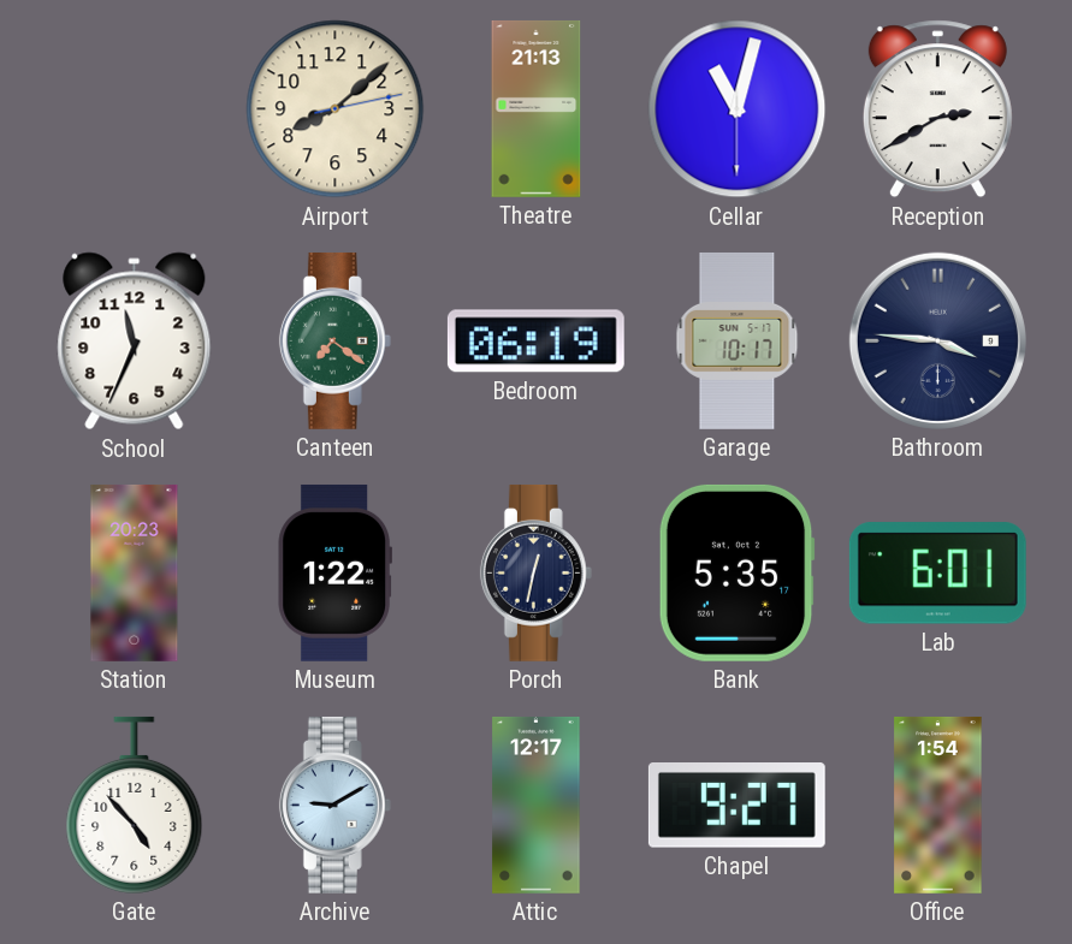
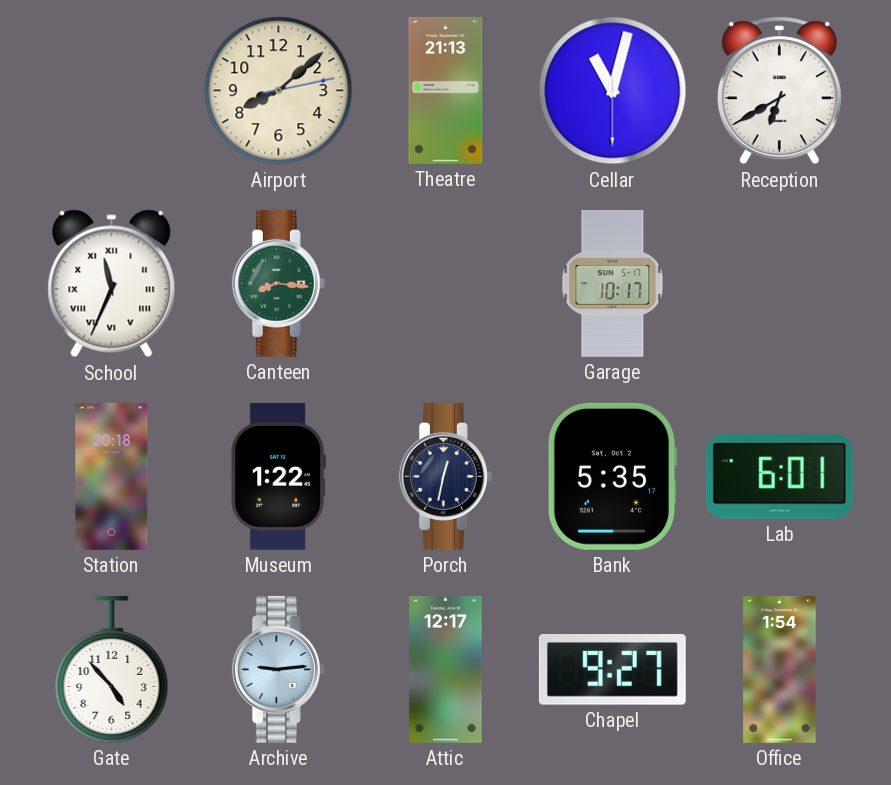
Reception: 2:40 -> 6:40
School numerals: Arabic -> Roman
Canteen: 7:21 -> 8:16
Bedroom: 06:19 -> none
Bathroom: 3:46 -> none
Station: 20:23 -> 20:18
Archive: 9:10 -> 9:14
